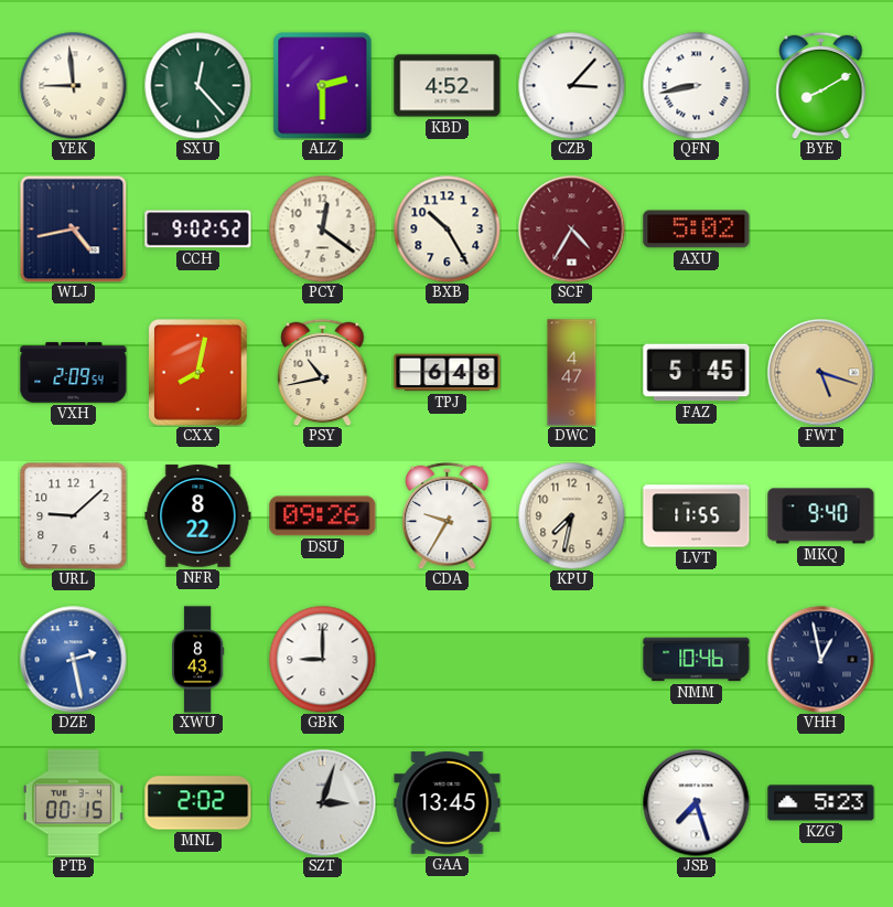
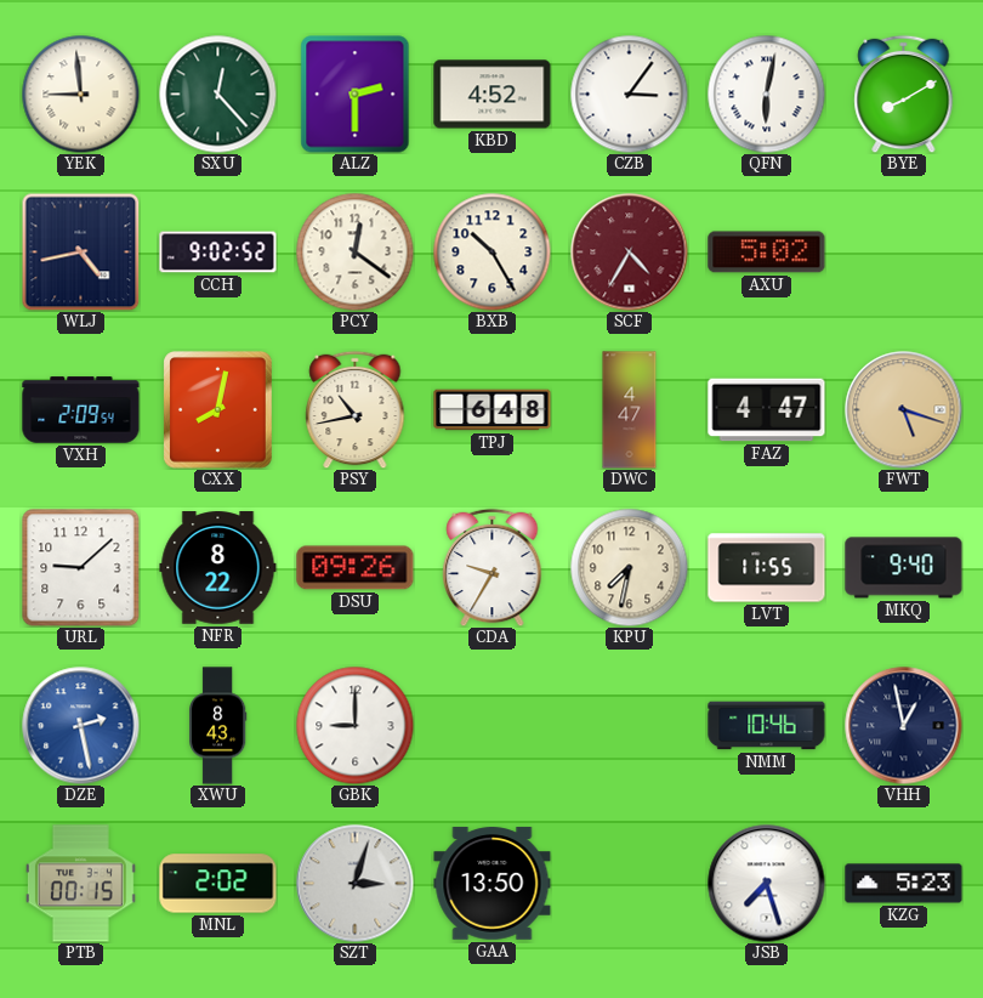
CZB: 3:07 -> 3:06
QFN: 8:43 -> 6:02
FAZ: 5:45 -> 4:47
GAA: 13:45 -> 13:50
